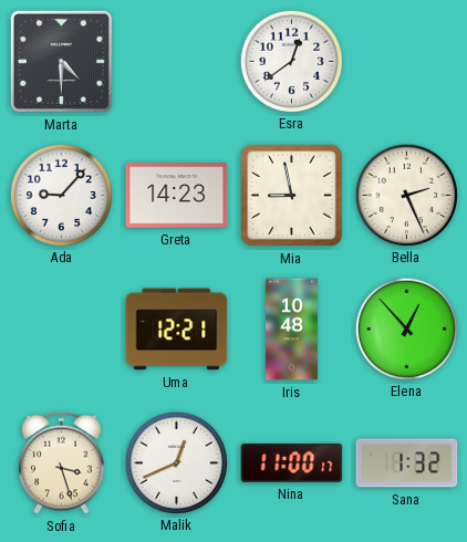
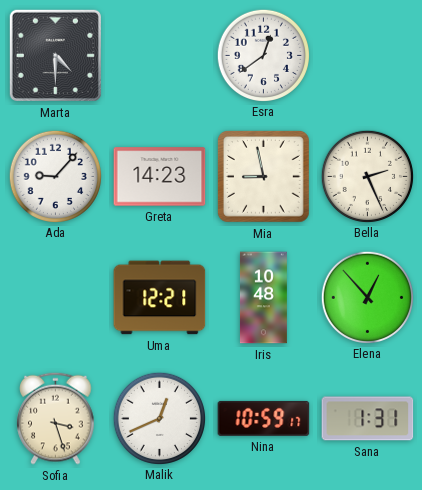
Nina: 11:00 -> 10:59
Sana: 1:32 -> 1:31
